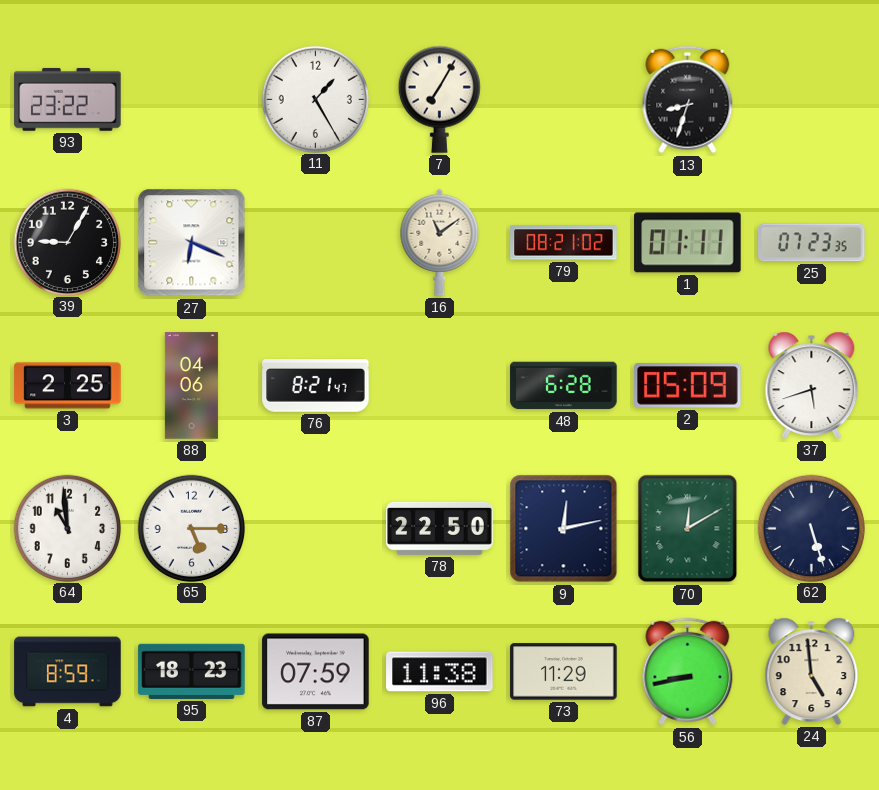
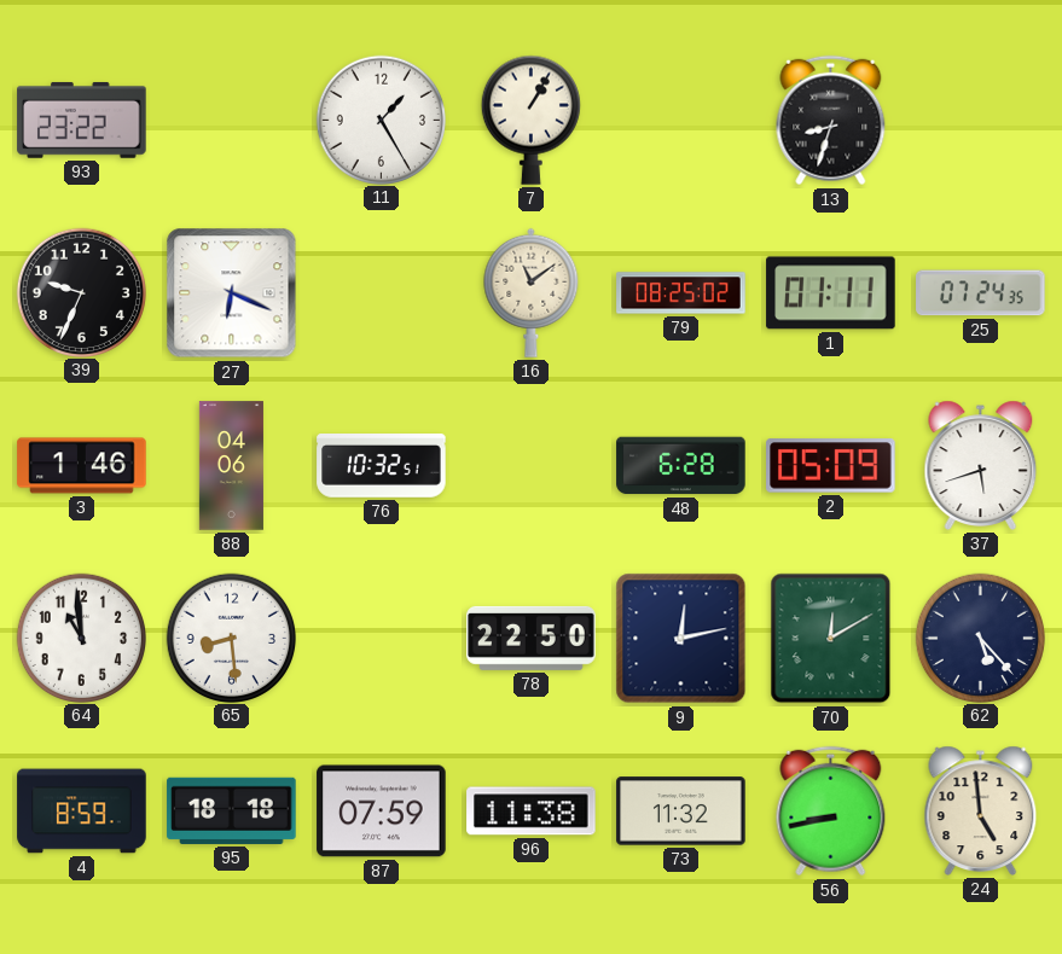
7: 7:05 -> 1:05
39: 9:05 -> 9:34
79: 08:21 -> 08:25
25: 07:23 -> 07:24
3: 2:25 -> 1:46
76: 8:21 -> 10:32
65: 5:15 -> 8:29
62: 5:27 -> 5:23
95: 18:23 -> 18:18
73: 11:29 -> 11:32
